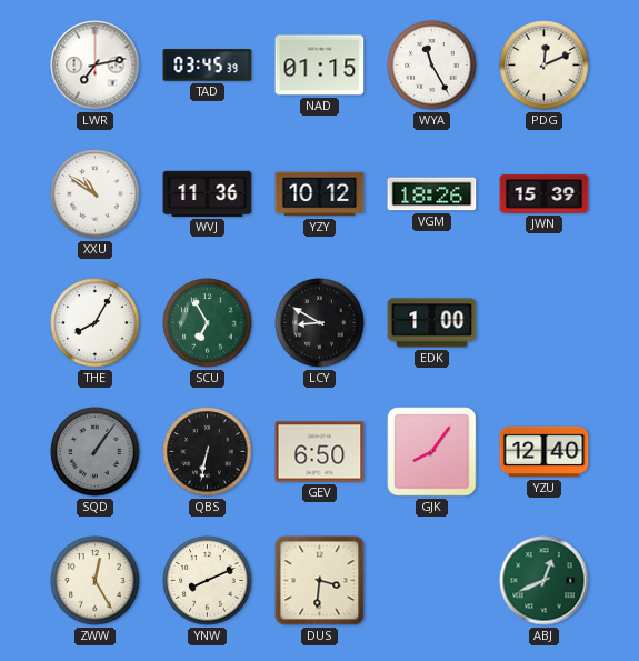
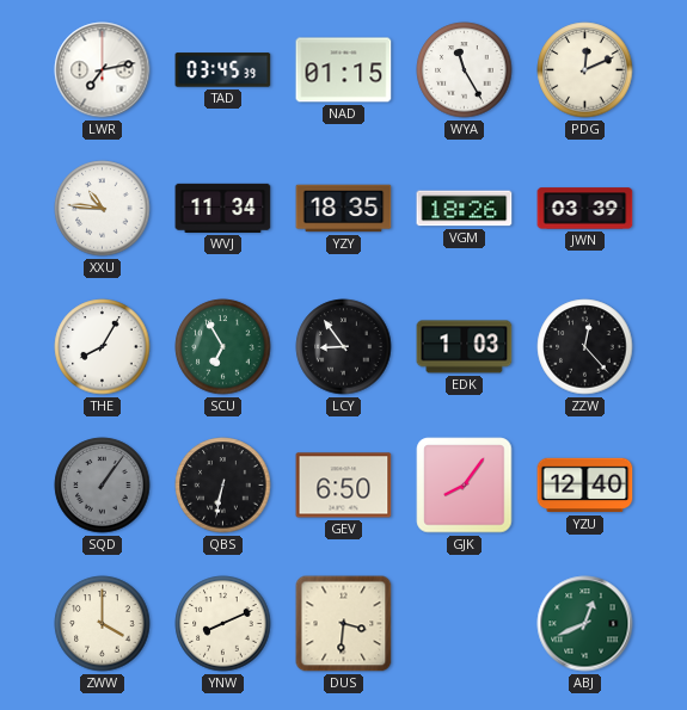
XXU: 10:51 -> 10:46
WVJ: 11:36 -> 11:34
YZY: 10:12 -> 18:35
JWN: 15:39 -> 03:39
LCY: 8:50 -> 8:54
EDK: 1:00 -> 1:03
ZZW: none -> 12:23
ZWW: 12:25 -> 4:00
